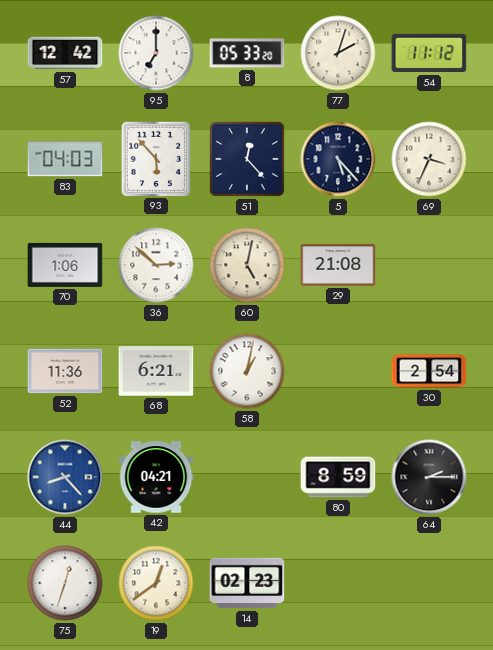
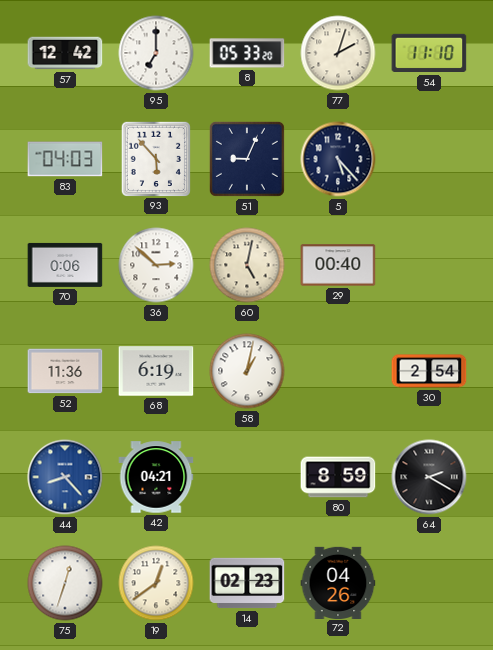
54: 11:12 -> 11:10
51: 12:23 -> 9:04
69: 3:34 -> none
70: 1:06 -> 0:06
29: 21:08 -> 00:40
68: 6:21 -> 6:19
64: 2:15 -> 2:20
72: none -> 04:26
